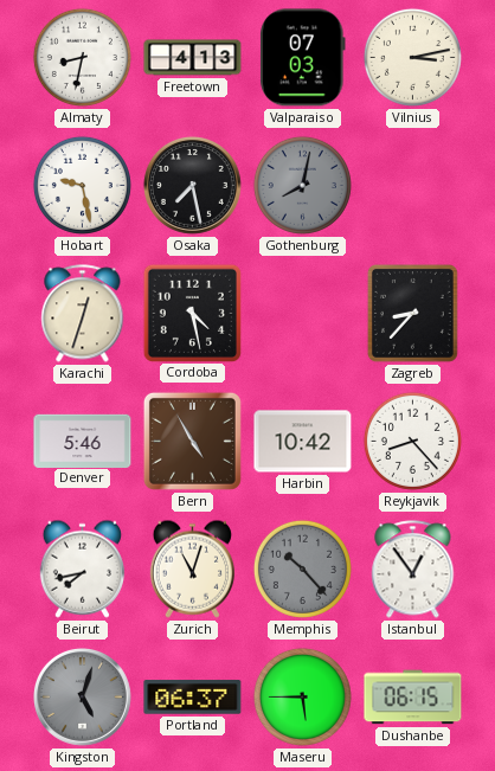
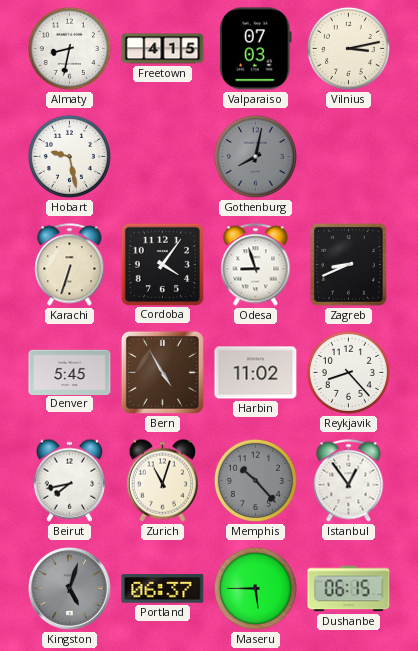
Freetown: 4:13 -> 4:15
Osaka: 7:28 -> none
Karachi: 12:33 -> 6:33
Cordoba: 4:28 -> 4:06
Odesa: none -> 8:57
Zagreb: 8:37 -> 8:41
Denver: 5:46 -> 5:45
Harbin: 10:42 -> 11:02
